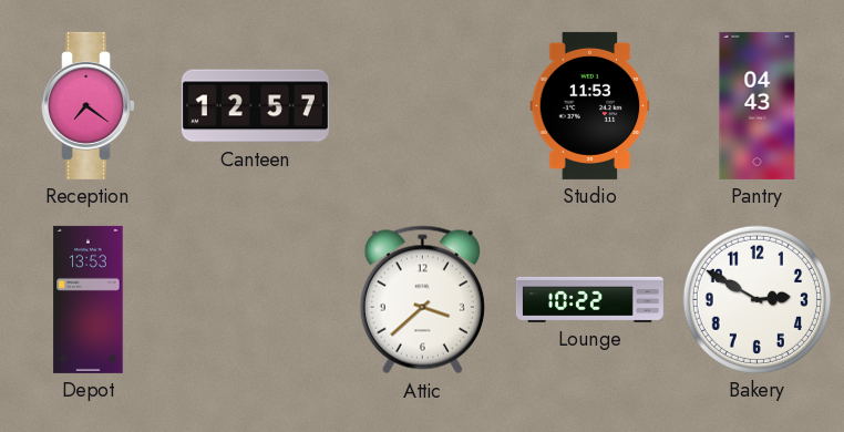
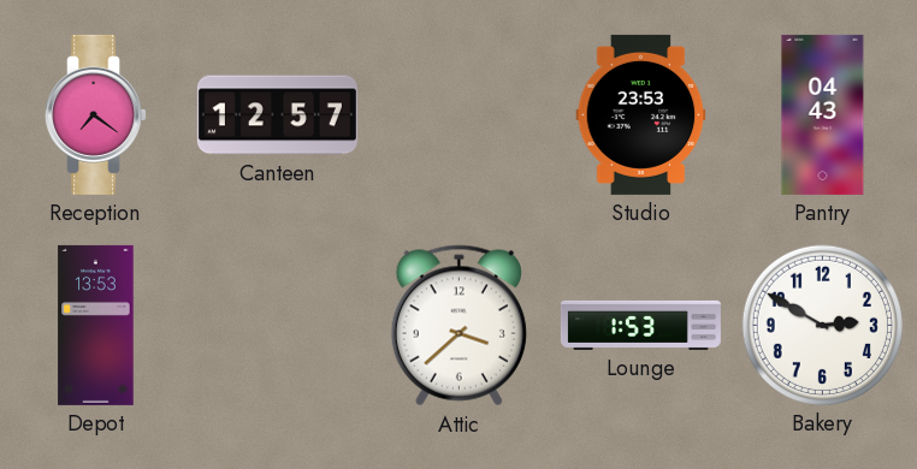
Studio: 11:53 -> 23:53
Lounge: 10:22 -> 1:53
